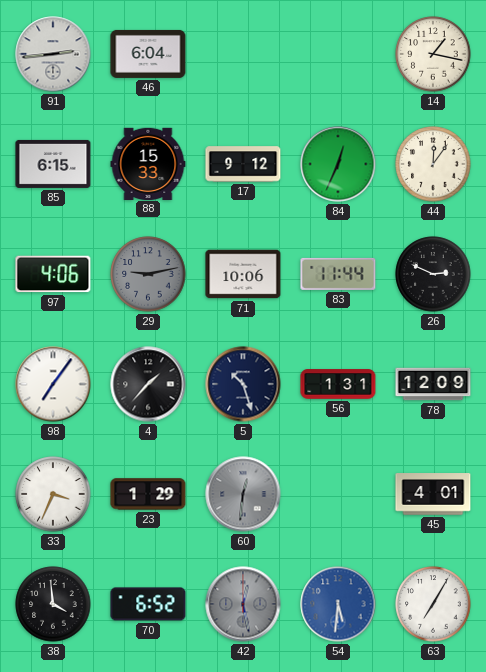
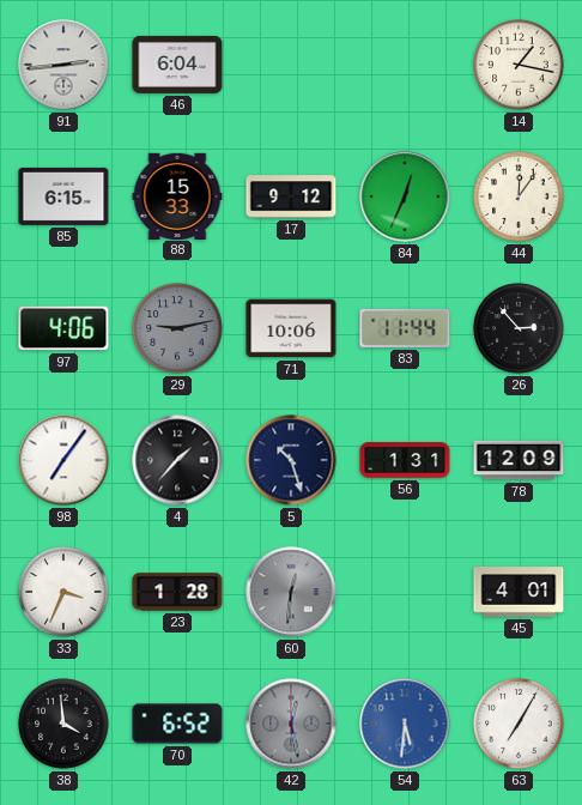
26: 2:49 -> 2:53
23: 1:29 -> 1:28
